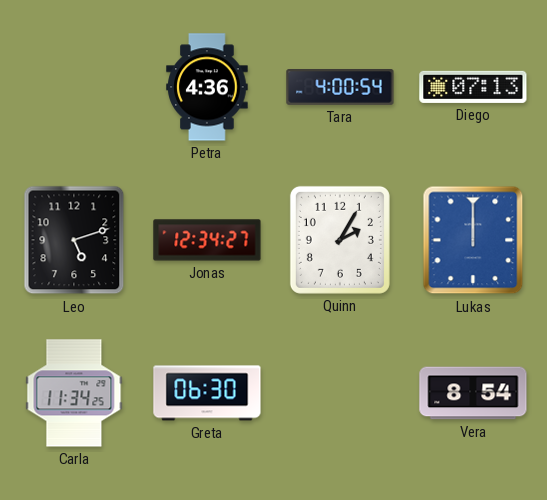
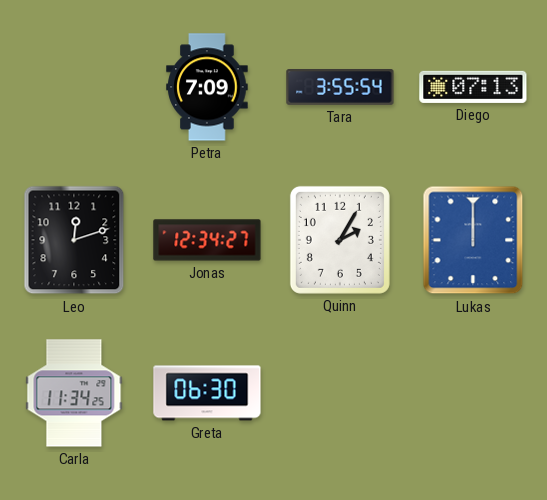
Petra: 4:36 -> 7:09
Tara: 4:00 -> 3:55
Leo: 5:12 -> 12:12
Vera: 8:54 -> none
